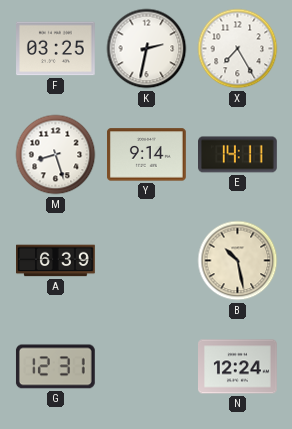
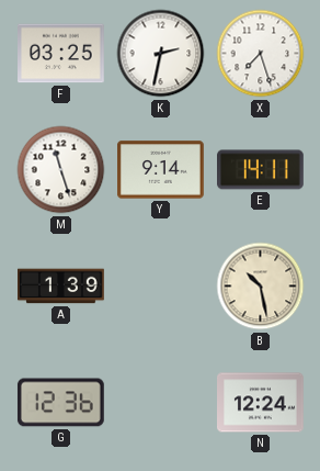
X: 7:25 -> 7:27
M: 8:27 -> 11:27
A: 6:39 -> 1:39
G: 12:31 -> 12:36
